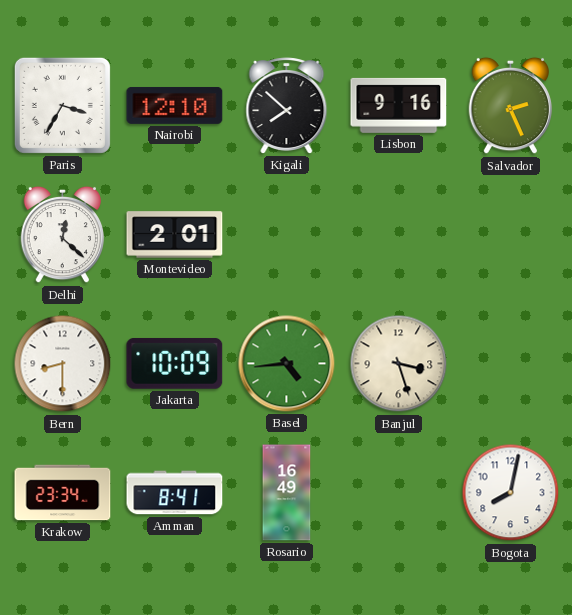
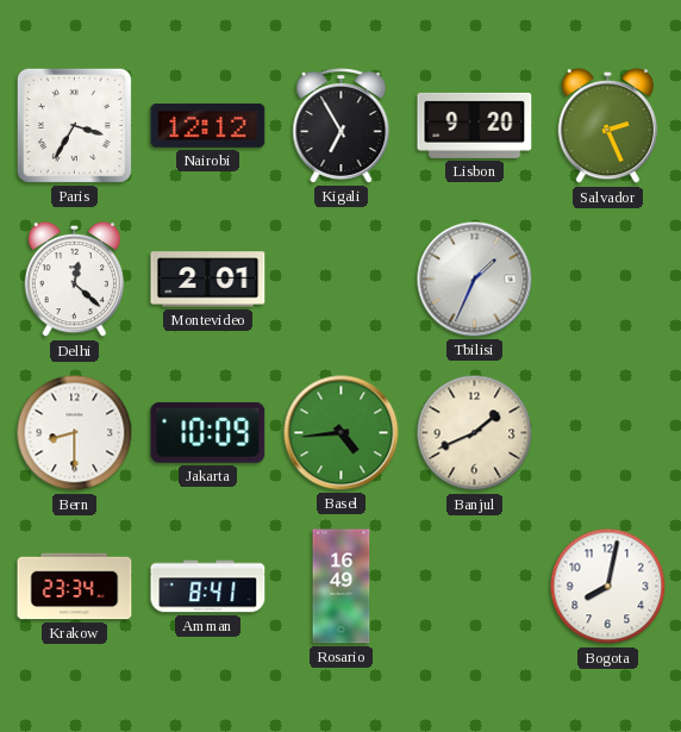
Nairobi: 12:10 -> 12:12
Kigali: 7:52 -> 6:55
Lisbon: 9:16 -> 9:20
Tbilisi: none -> 1:34
Banjul: 3:27 -> 1:41
